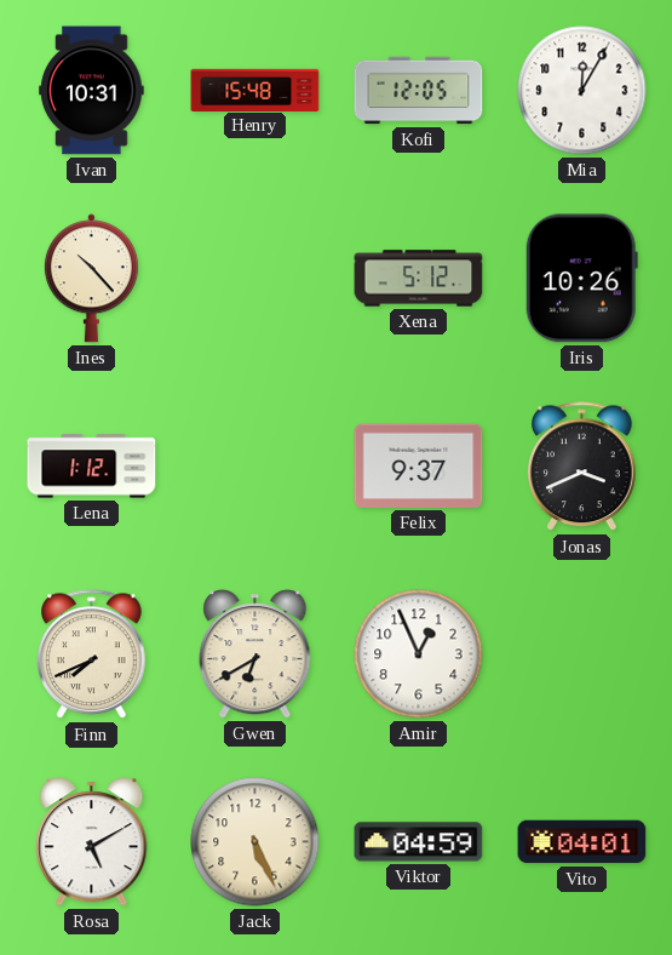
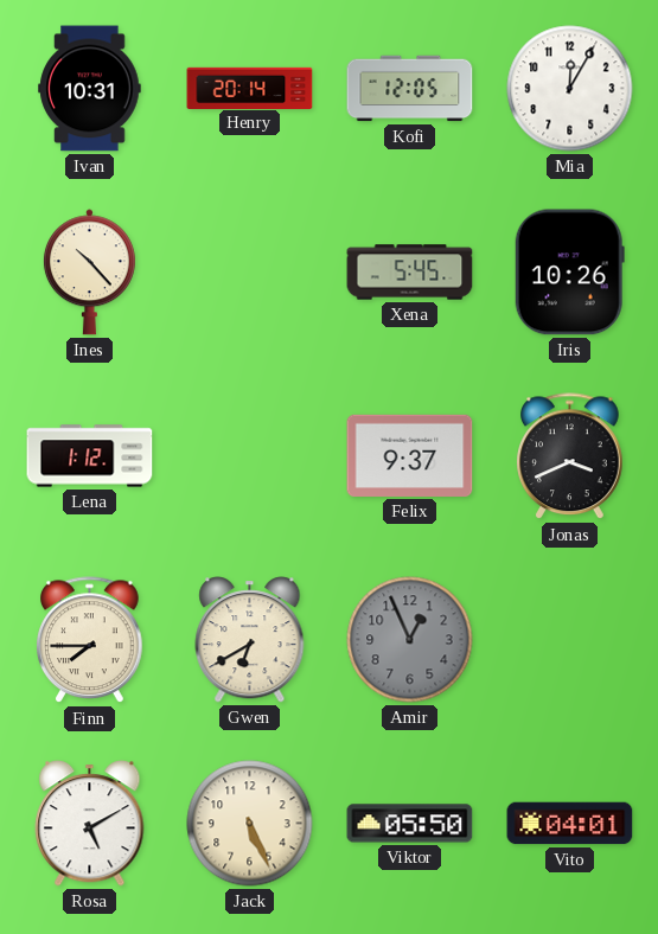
Henry: 15:48 -> 20:14
Xena: 5:12 -> 5:45
Finn: 7:41 -> 7:45
Amir dial: white -> grey
Viktor: 04:59 -> 05:50
